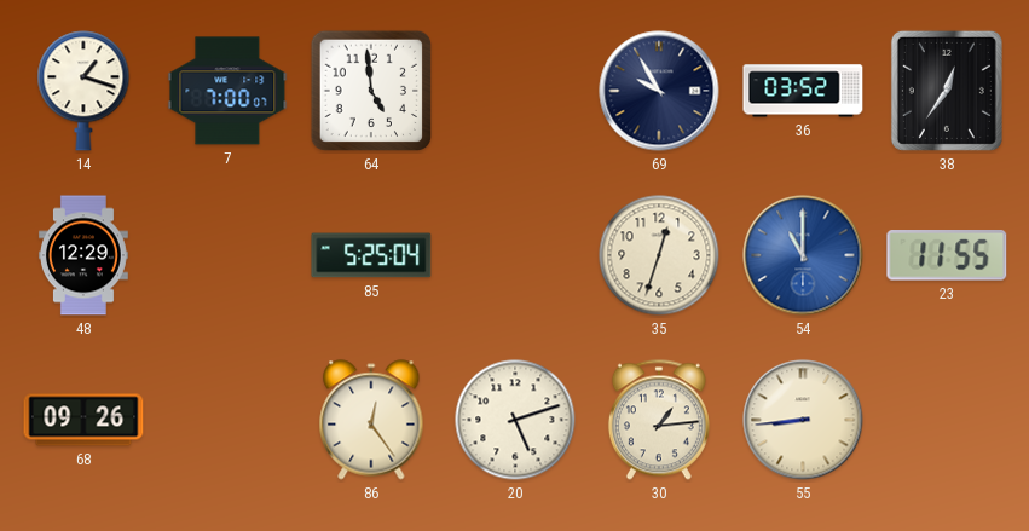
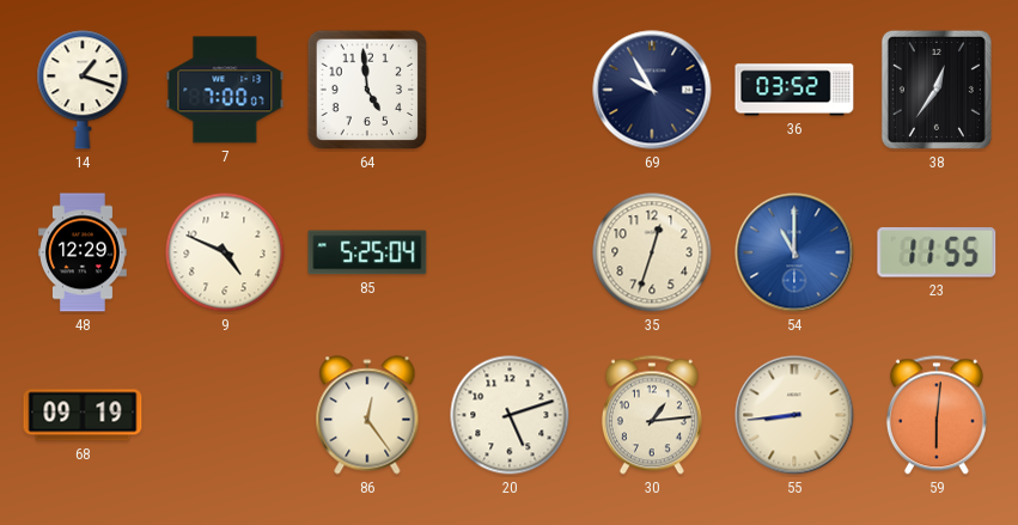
9: none -> 4:49
68: 09:26 -> 09:19
59: none -> 6:01
